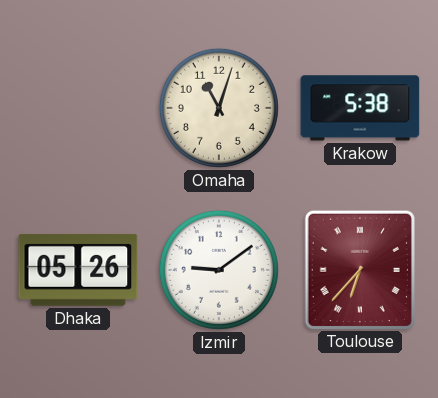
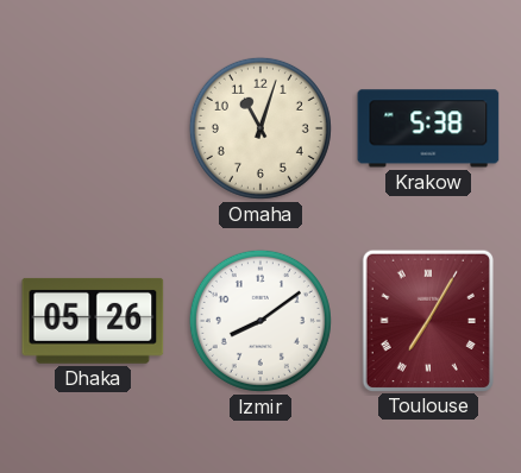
Izmir: 9:09 -> 8:09
Toulouse: 6:37 -> 7:05
